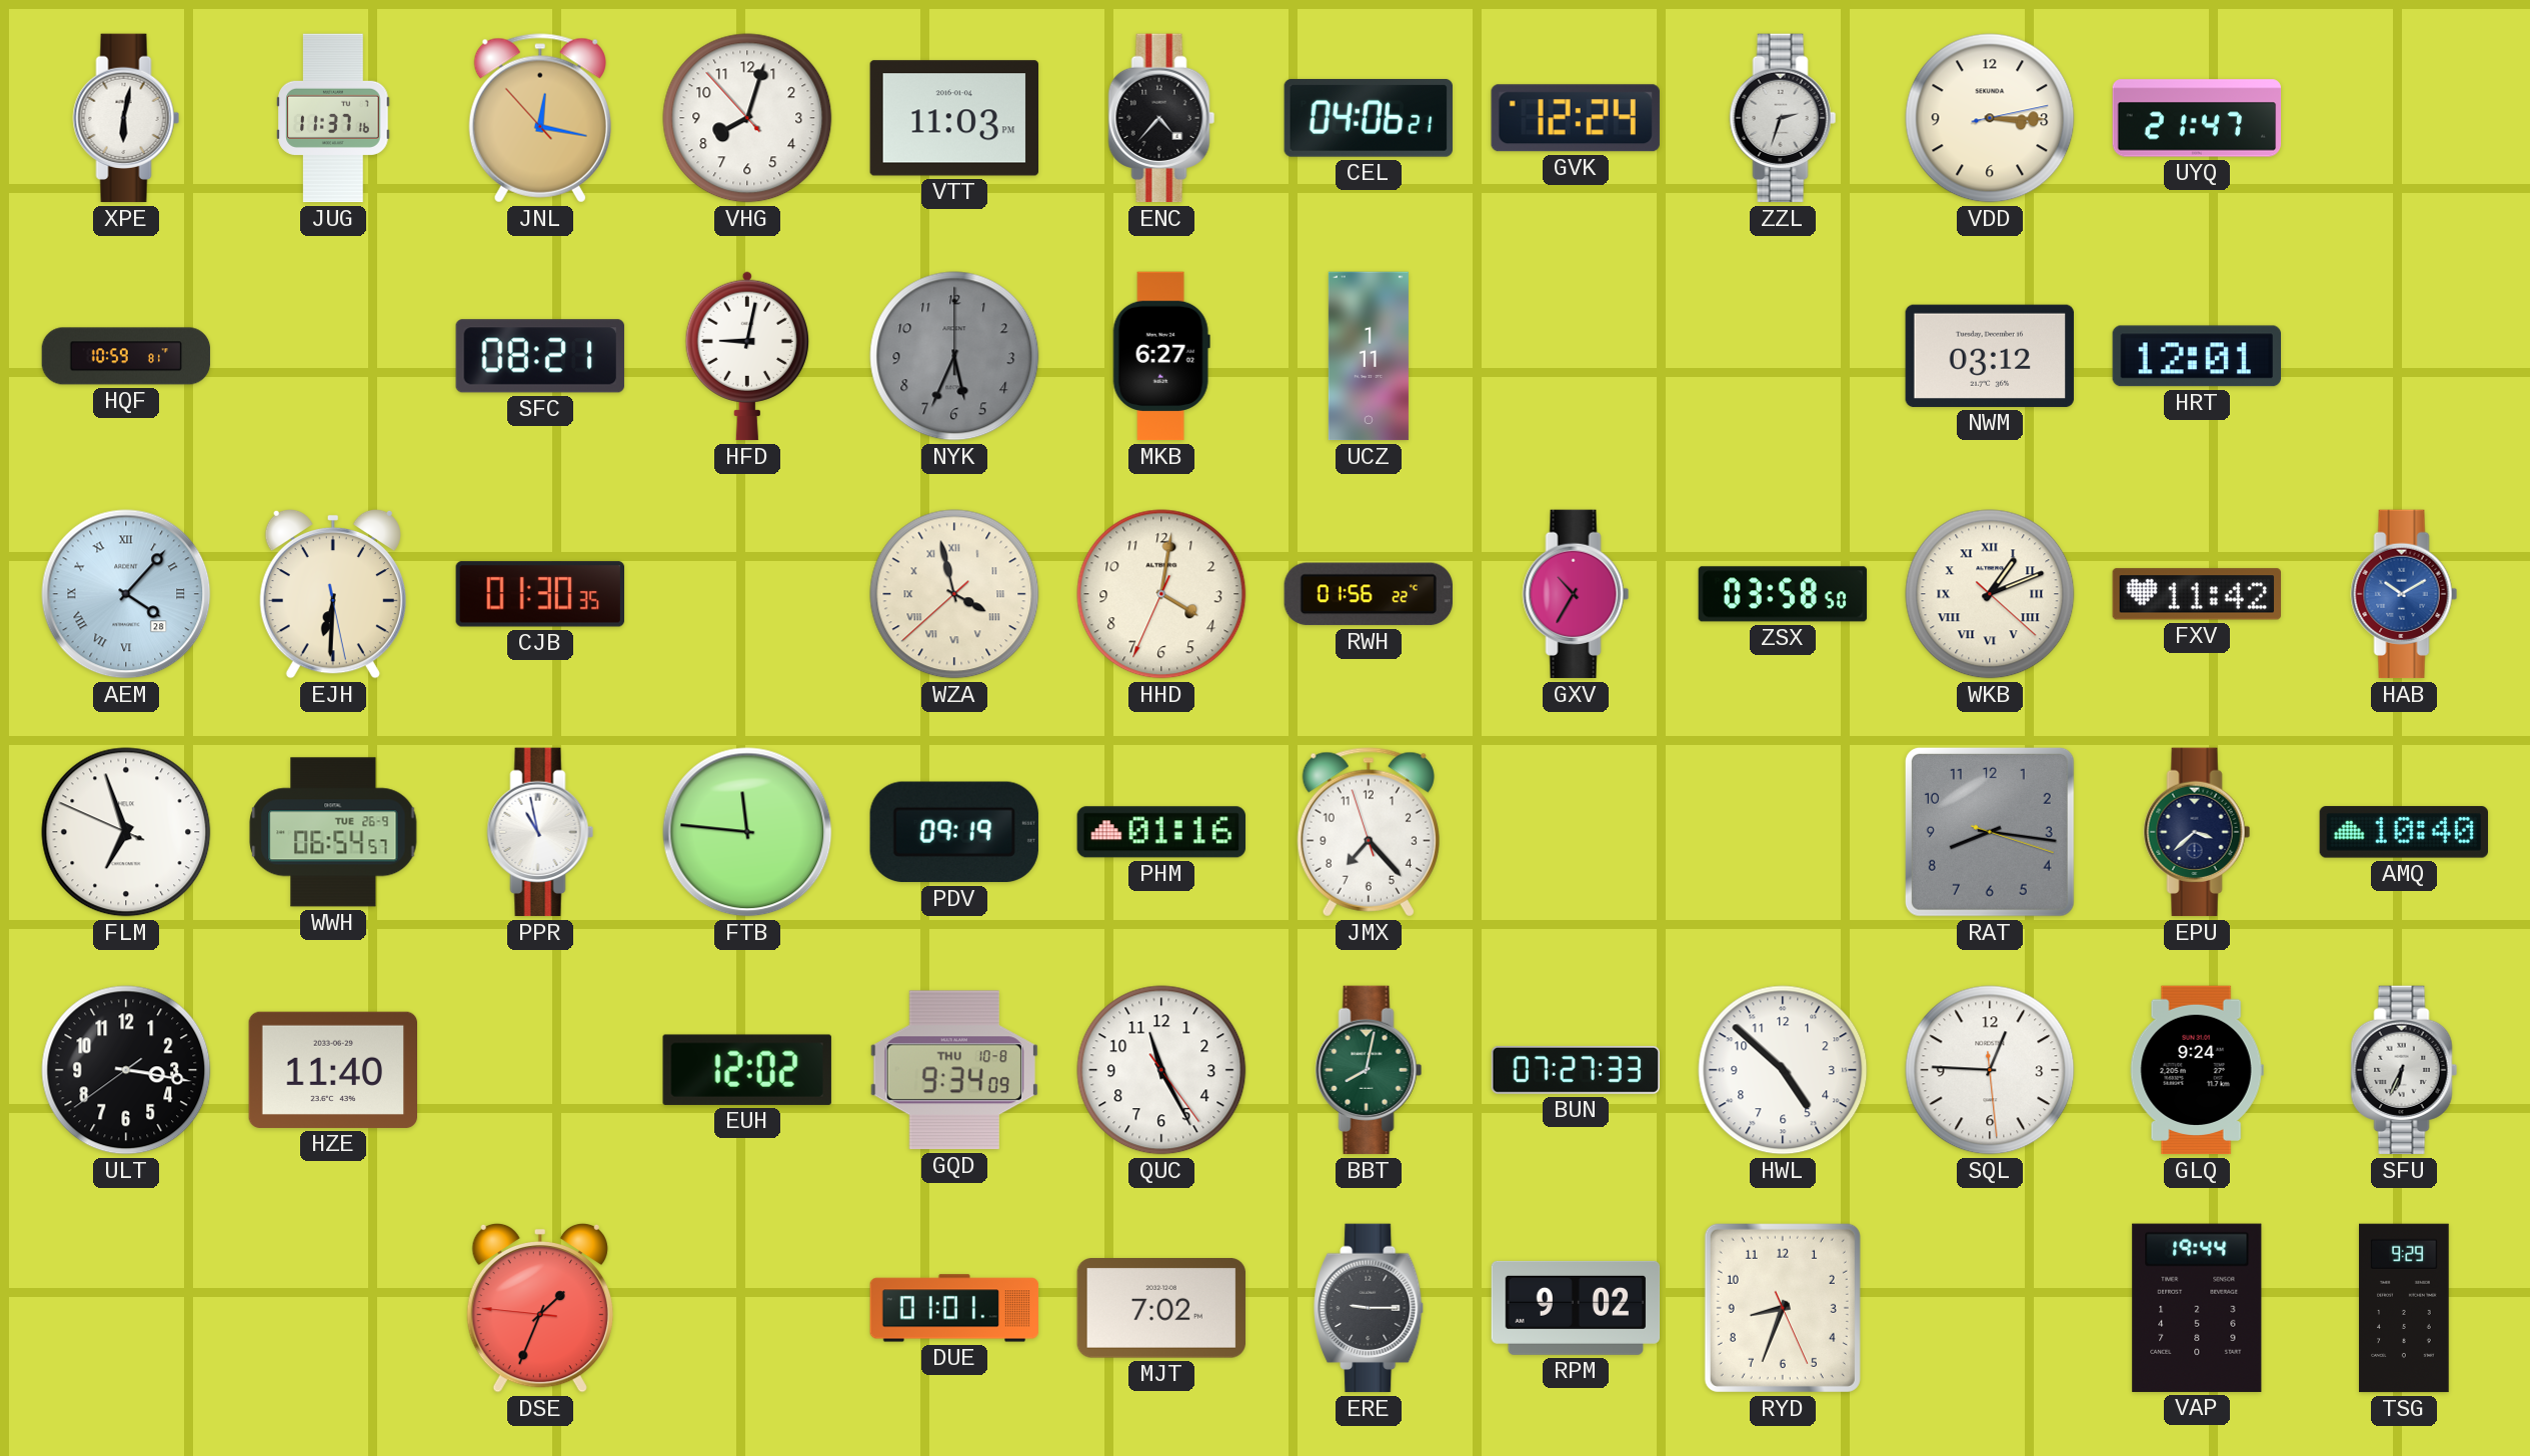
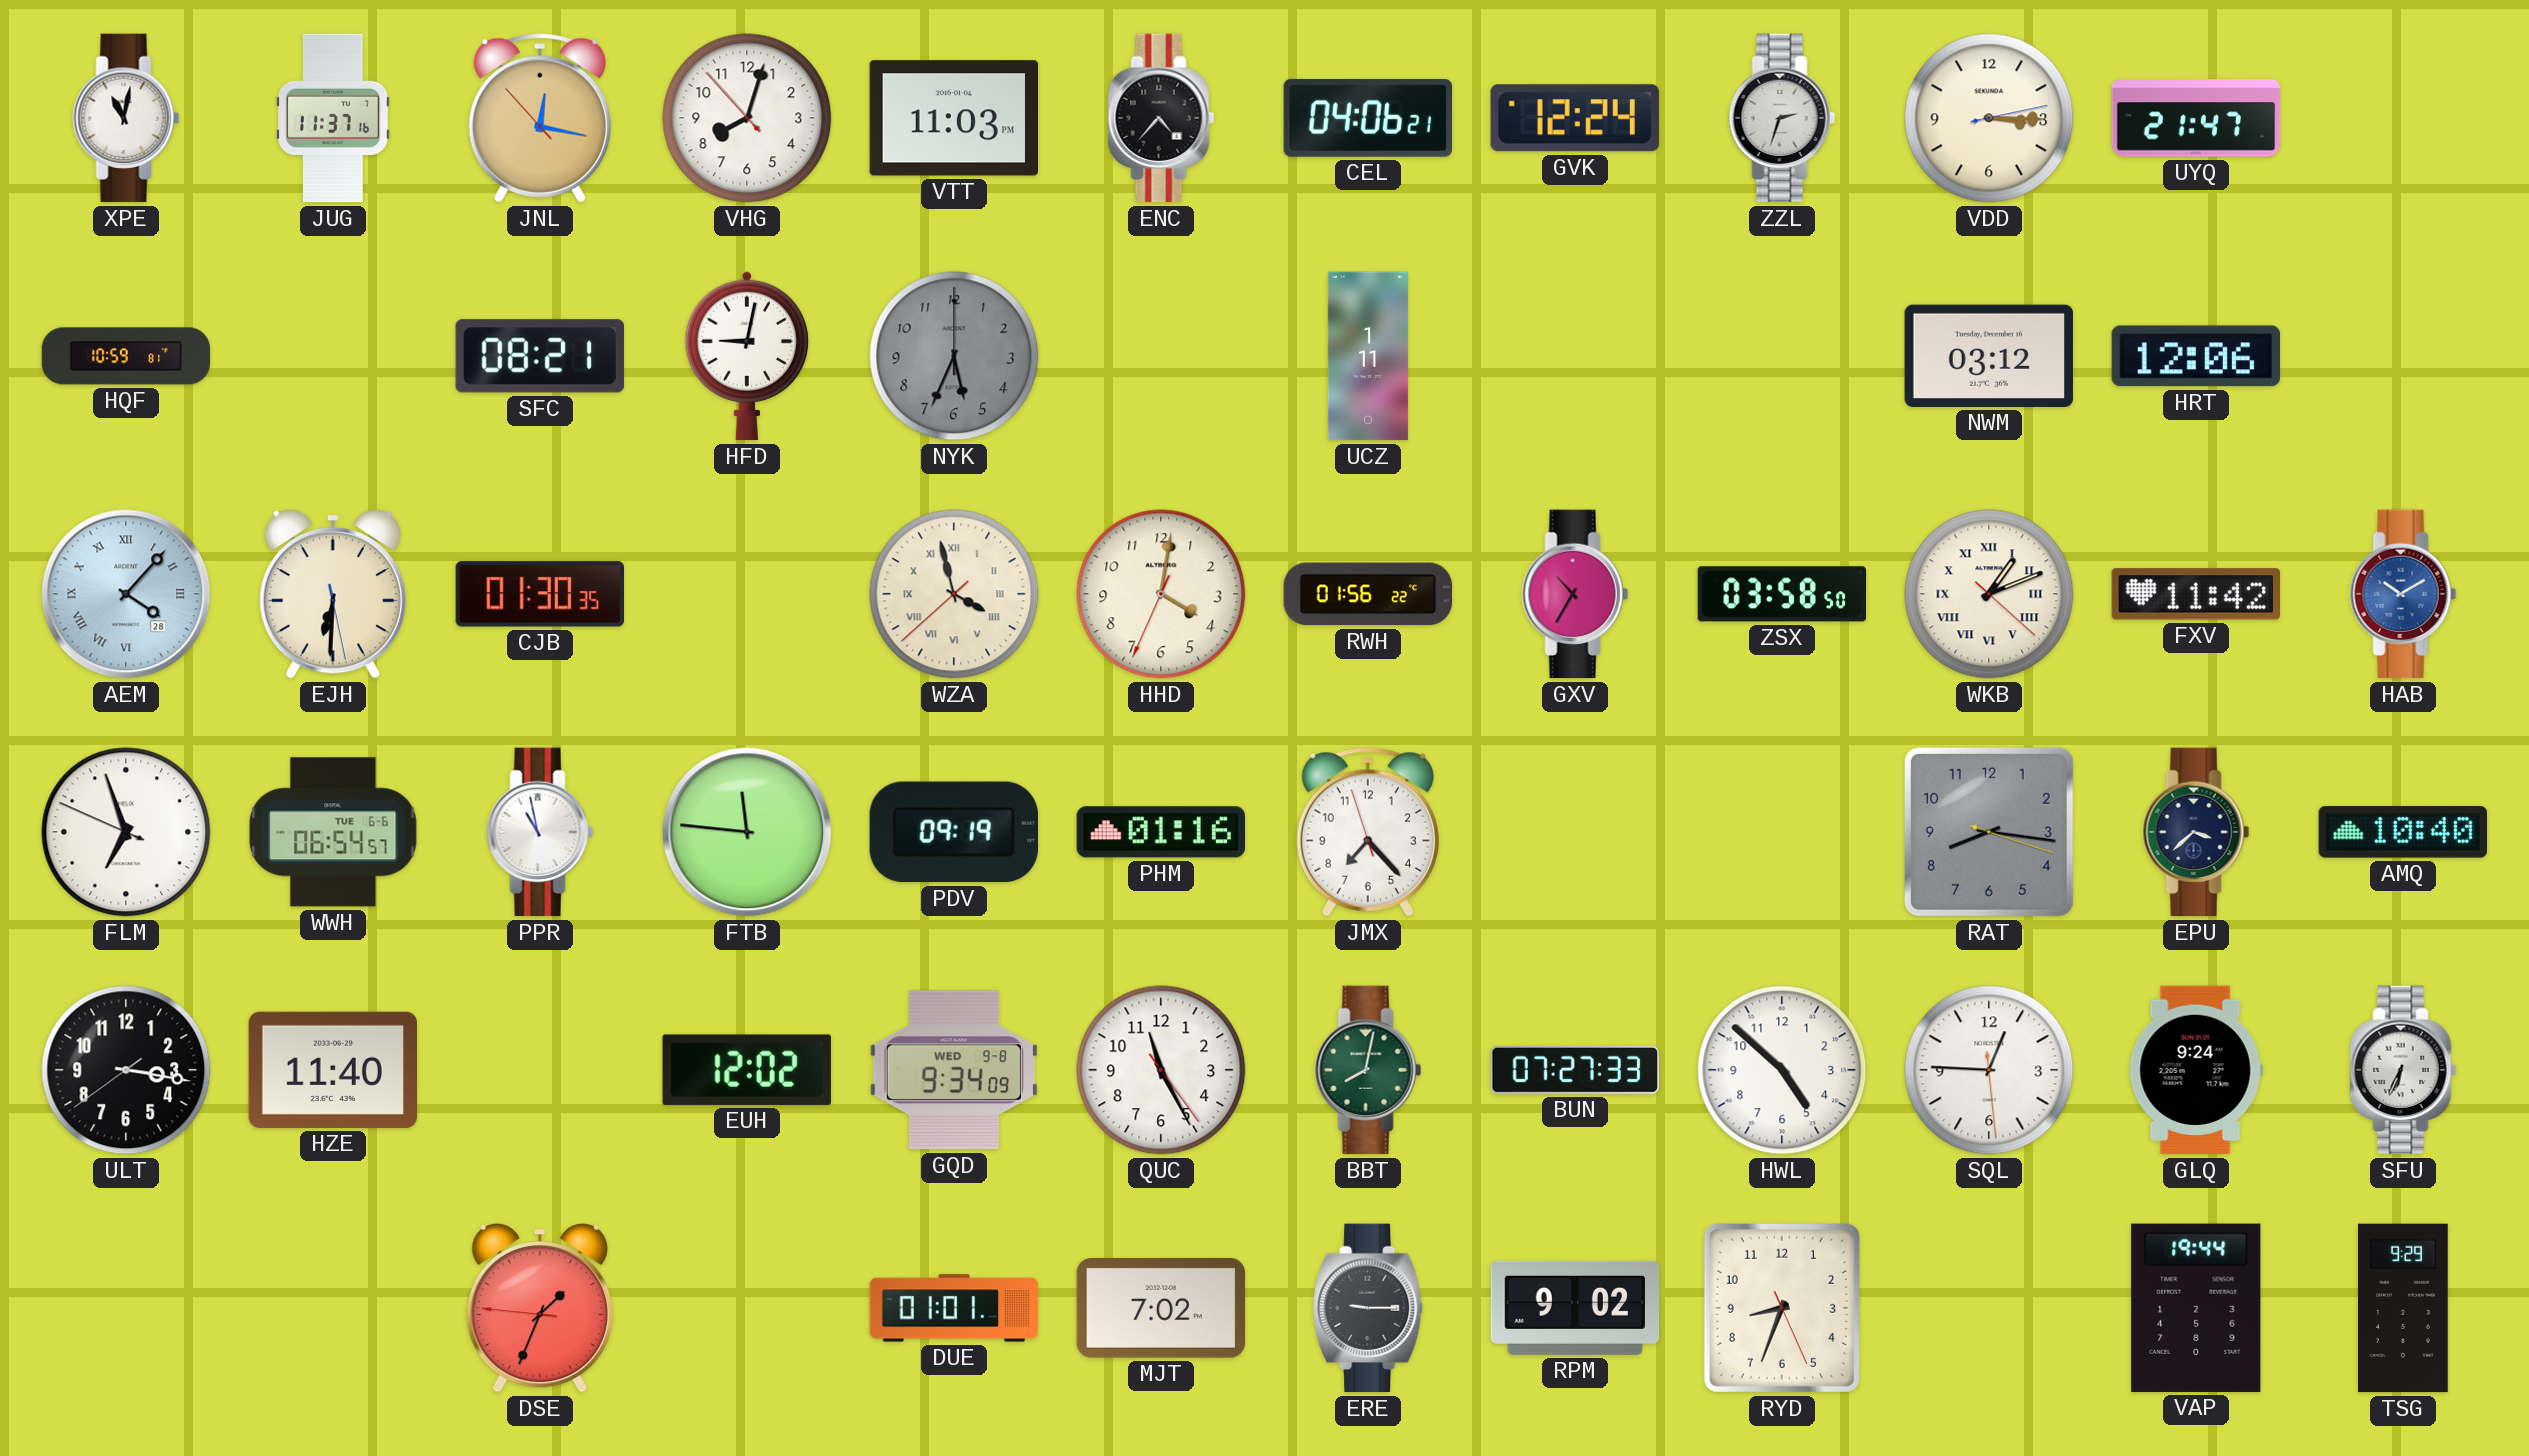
XPE: 6:02 -> 11:02
MKB: 6:27 -> none
HRT: 12:01 -> 12:06
WWH date: TUE 26-9 -> TUE 6-6
GQD date: THU 10-8 -> WED 9-8
